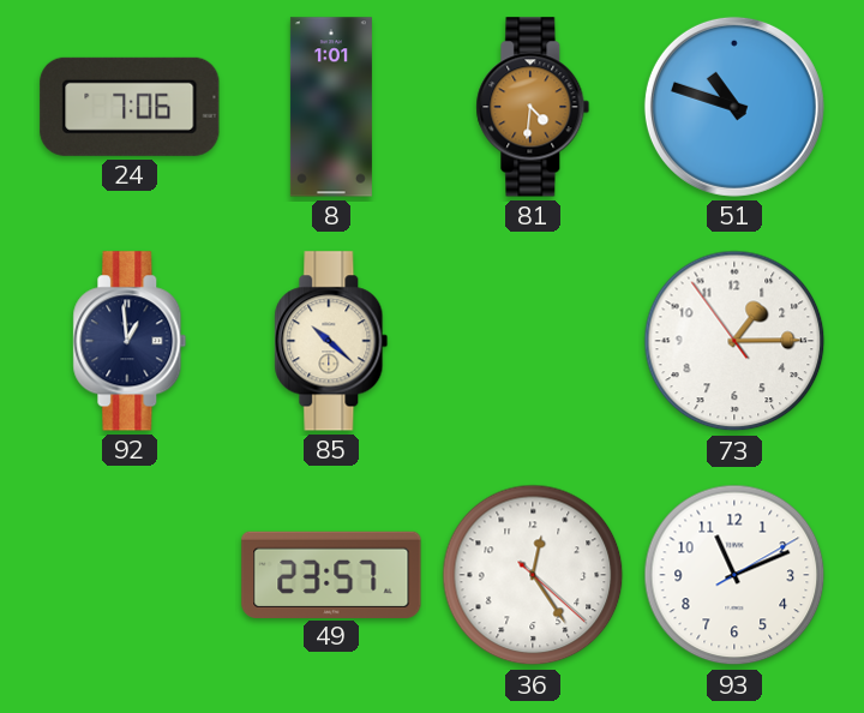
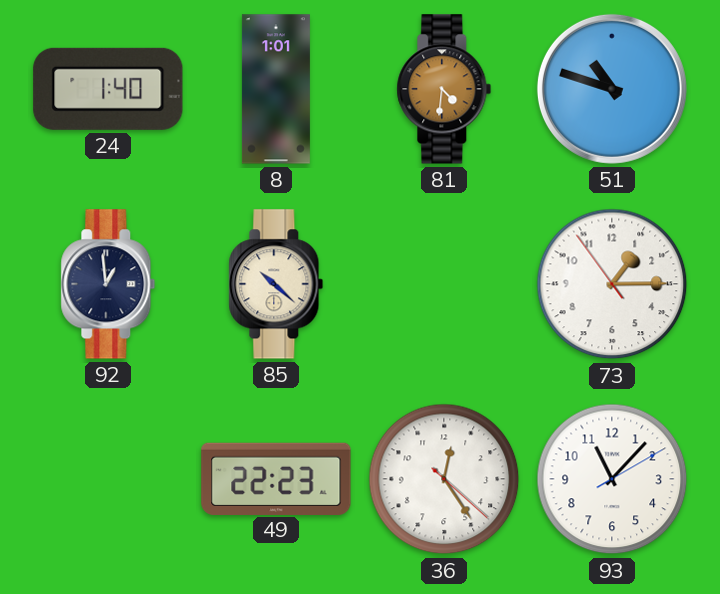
24: 7:06 -> 1:40
49: 23:57 -> 22:23
93: 11:11 -> 11:07
